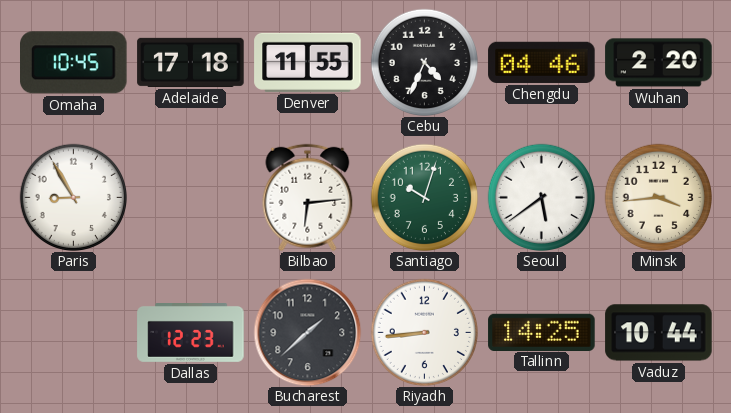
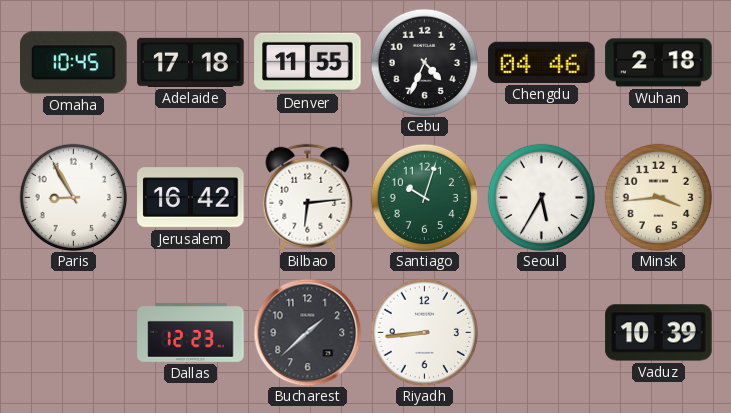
Wuhan: 2:20 -> 2:18
Jerusalem: none -> 16:42
Seoul: 5:39 -> 5:35
Tallinn: 14:25 -> none
Vaduz: 10:44 -> 10:39
